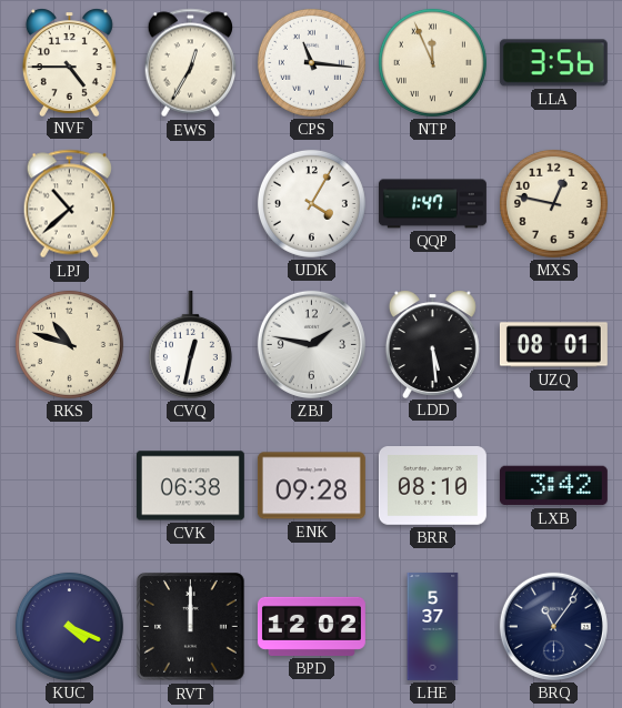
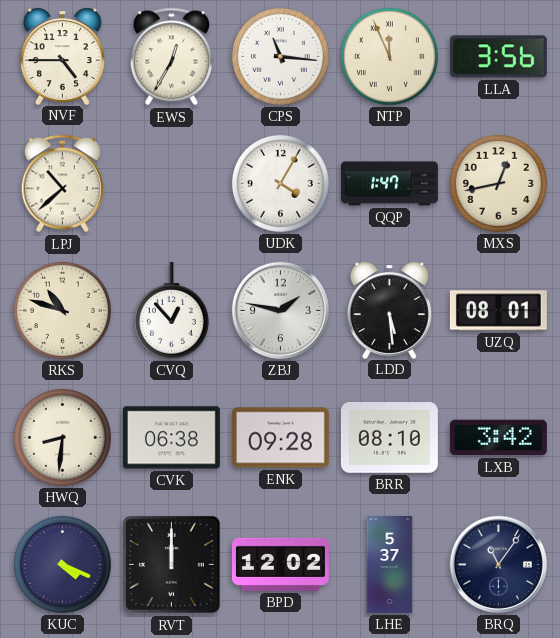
MXS: 12:47 -> 12:43
CVQ: 12:32 -> 12:53
HWQ: none -> 8:31
